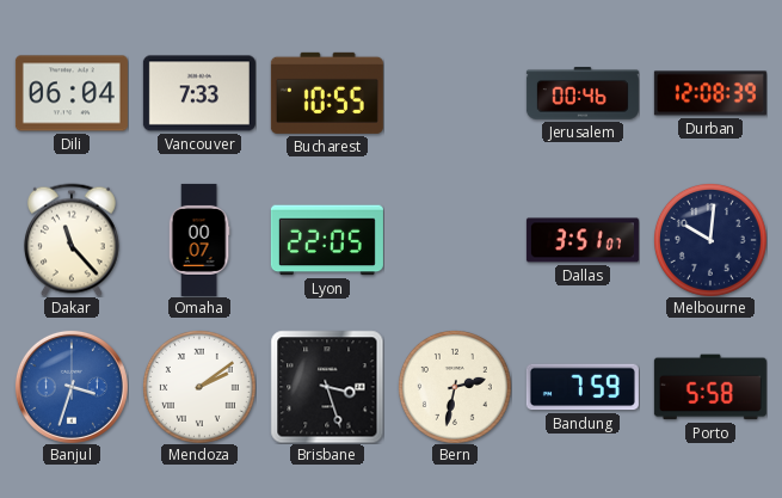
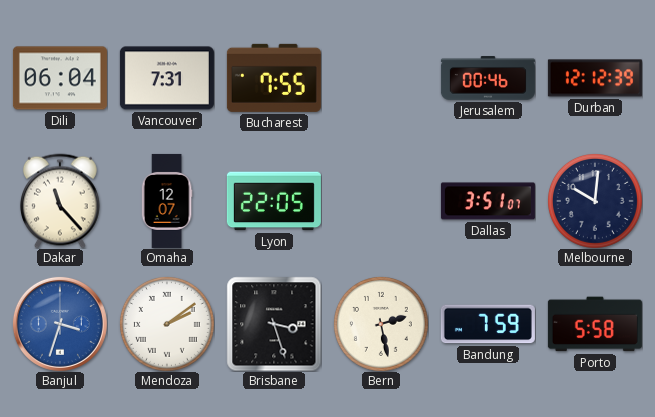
Vancouver: 7:33 -> 7:31
Bucharest: 10:55 -> 7:55
Durban: 12:08 -> 12:12
Omaha: 00:07 -> 12:07
Bern: 2:32 -> 2:28
